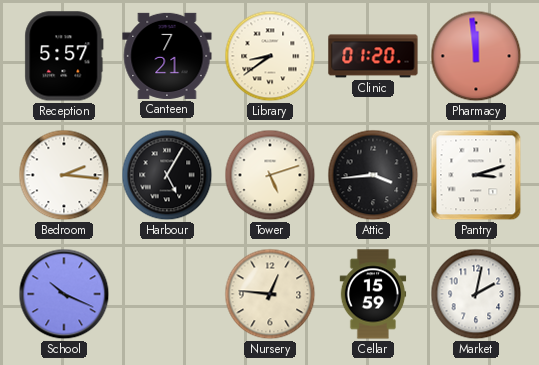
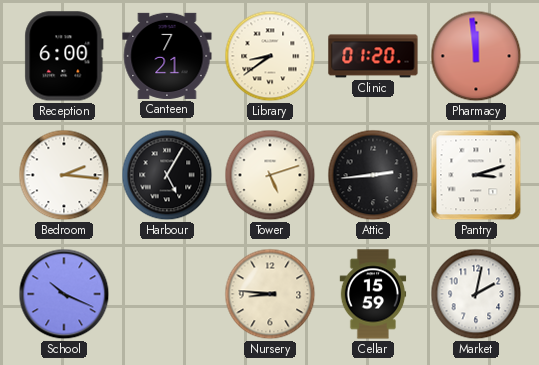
Reception: 5:57 -> 6:00
Attic: 3:44 -> 2:44
Nursery: 12:46 -> 8:46
